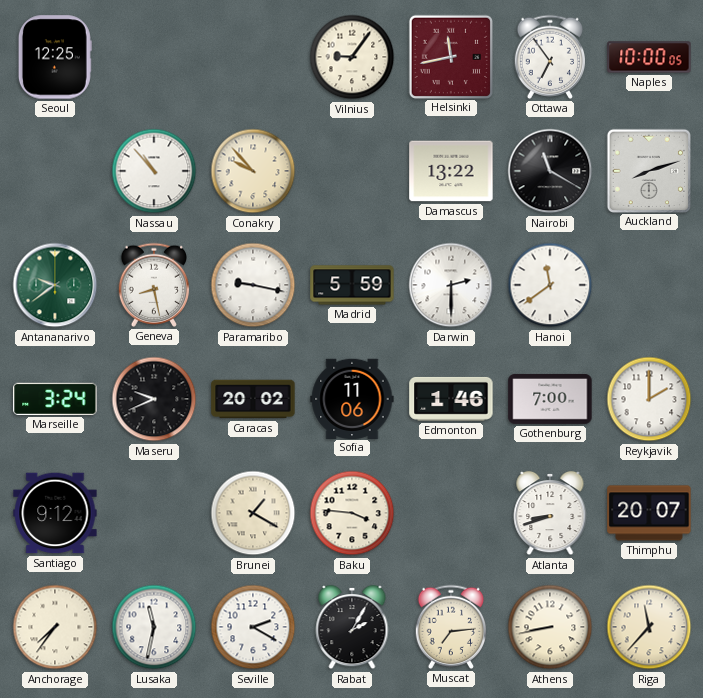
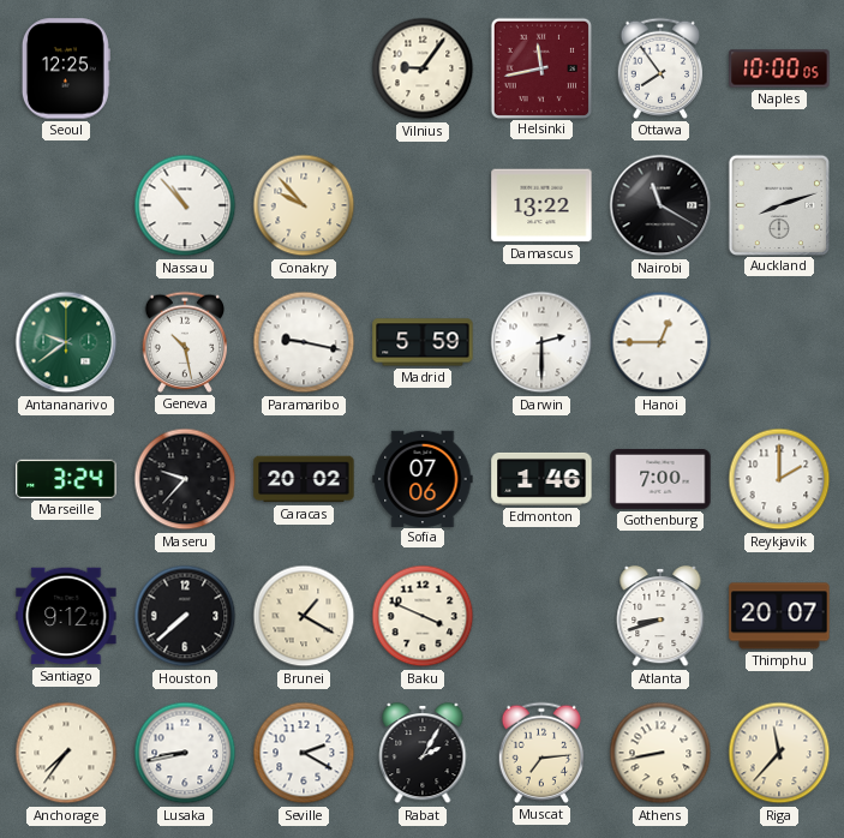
Ottawa: 6:54 -> 7:54
Geneva: 8:28 -> 10:28
Hanoi: 11:39 -> 12:45
Maseru: 9:41 -> 9:37
Sofia: 11:06 -> 07:06
Houston: none -> 7:38
Baku: 3:46 -> 3:49
Lusaka: 11:32 -> 8:43
